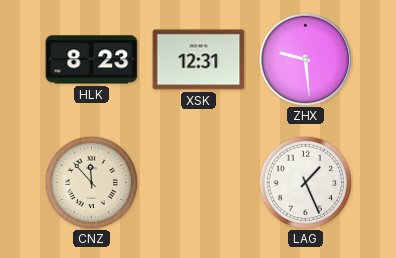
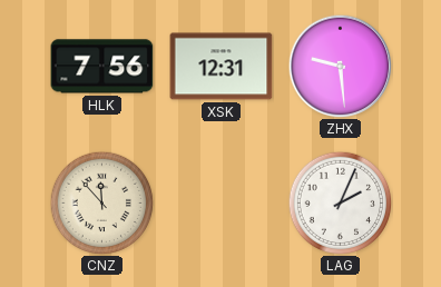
HLK: 8:23 -> 7:56
LAG: 1:26 -> 2:04
